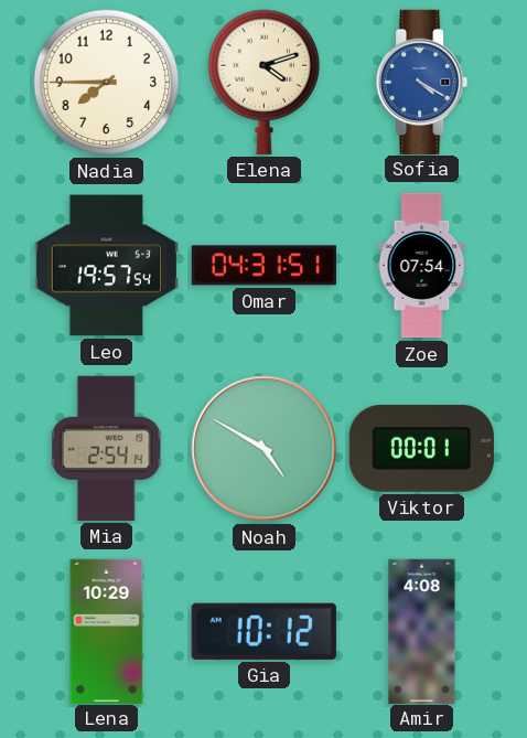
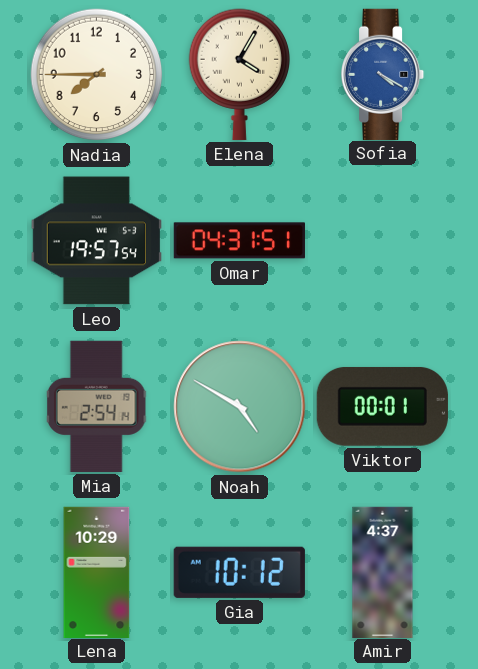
Elena: 4:12 -> 4:05
Zoe: 07:54 -> none
Amir: 4:08 -> 4:37
